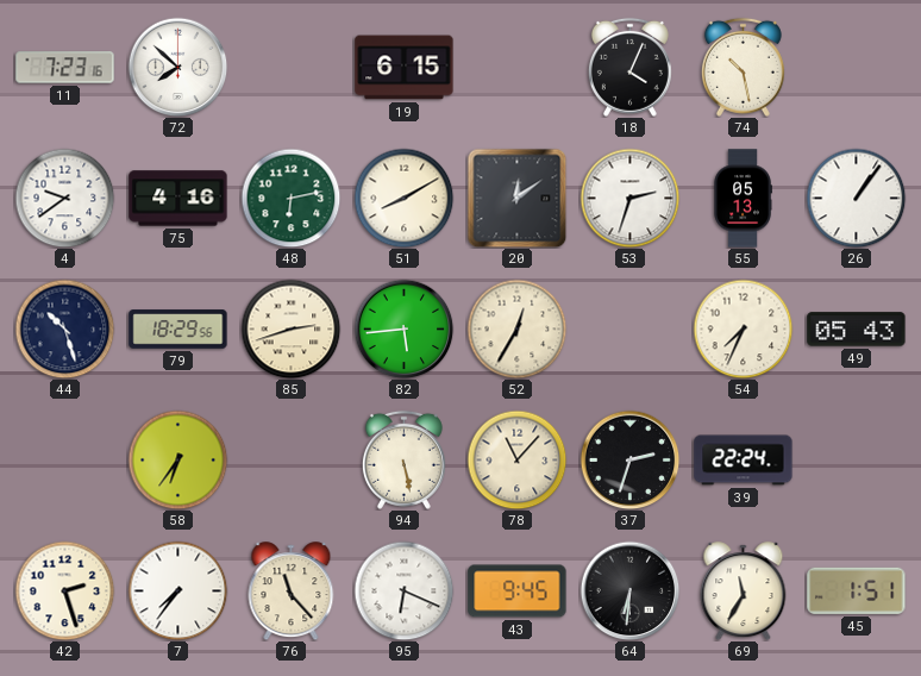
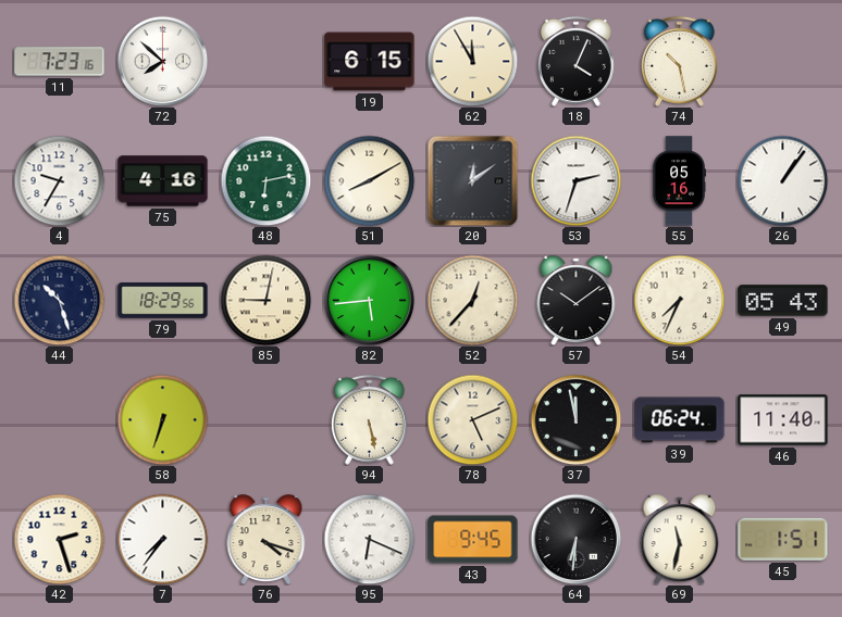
62: none -> 11:55
4: 9:39 -> 9:35
55: 05:13 -> 05:16
85: 2:42 -> 9:02
52: 12:35 -> 12:37
57: none -> 10:09
58: 6:36 -> 6:33
78: 11:07 -> 5:11
37: 2:33 -> 11:58
39: 22:24 -> 06:24
46: none -> 11:40
76: 11:23 -> 4:18
69: 11:35 -> 11:32
